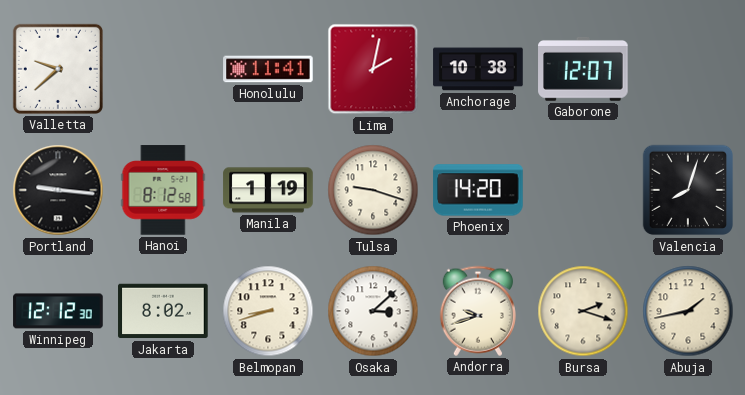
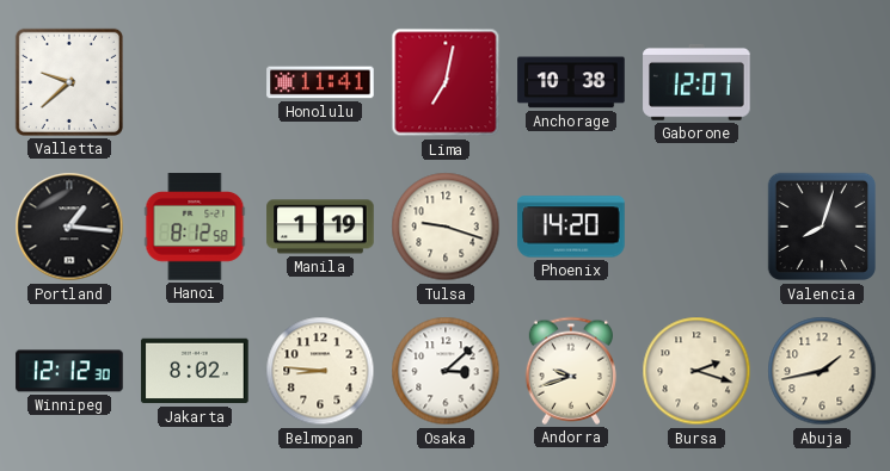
Lima: 2:02 -> 7:02
Portland: 9:16 -> 1:16
Belmopan: 8:42 -> 8:46
